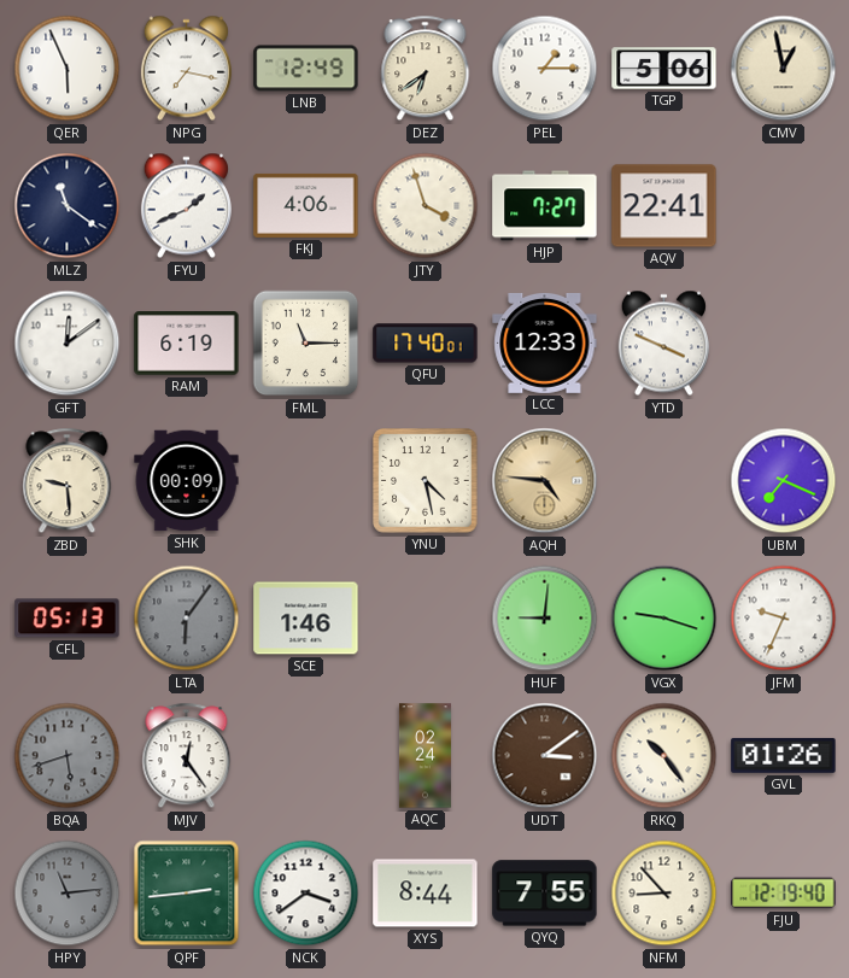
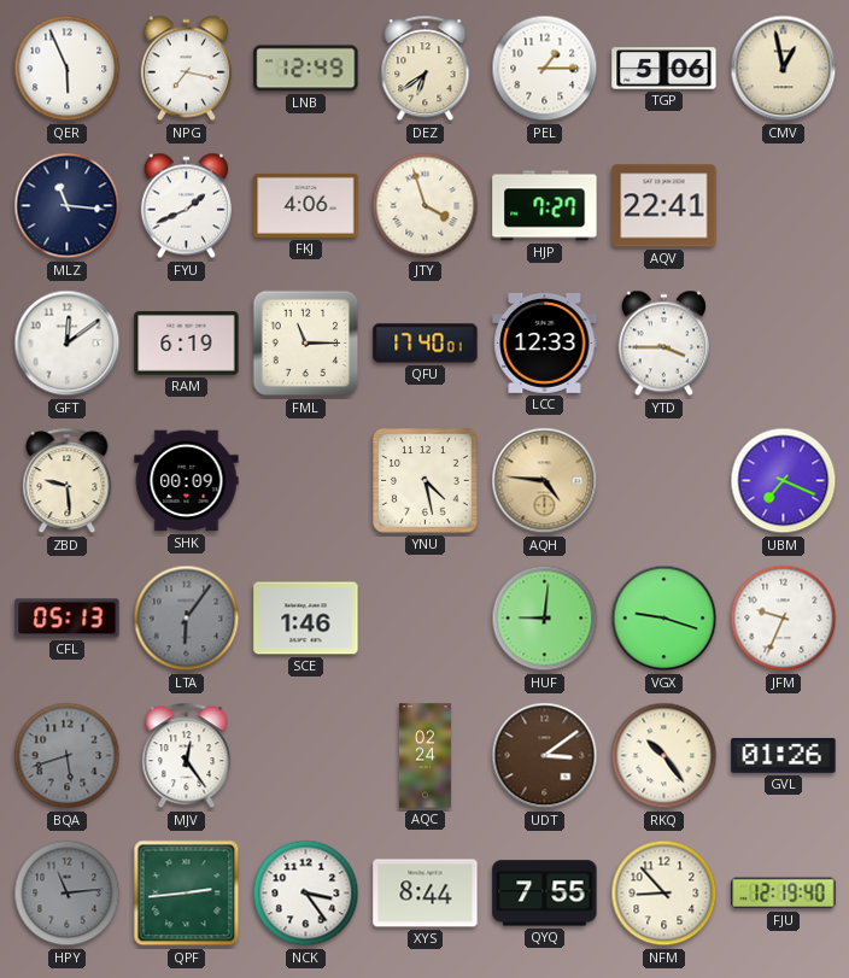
MLZ: 11:21 -> 11:16
YTD: 3:49 -> 3:45
NCK: 3:39 -> 3:24
